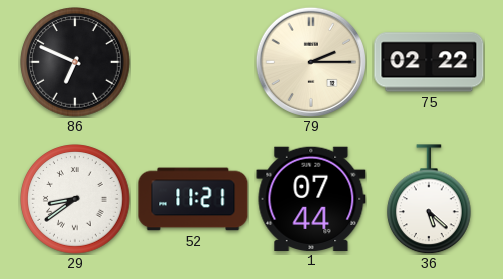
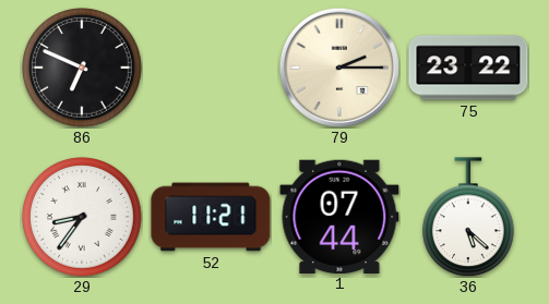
75: 02:22 -> 23:22
29: 8:39 -> 8:36
